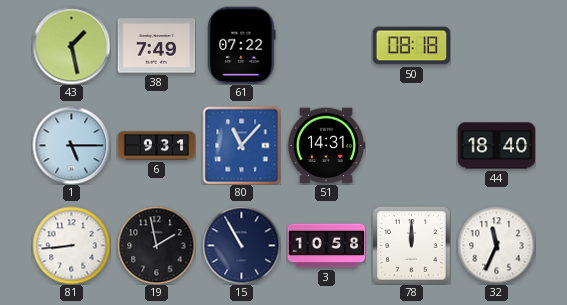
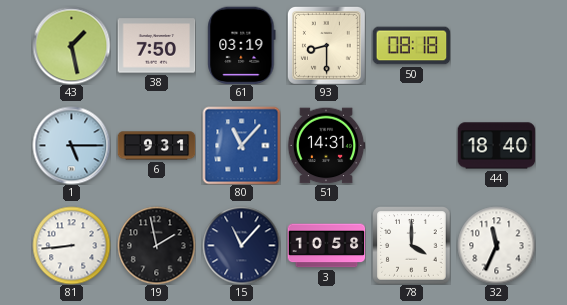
38: 7:49 -> 7:50
61: 07:22 -> 03:19
93: none -> 8:30
15: 10:55 -> 11:07
78: 12:00 -> 4:00
